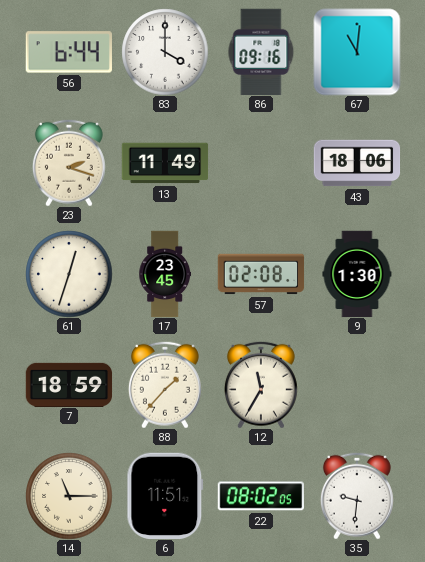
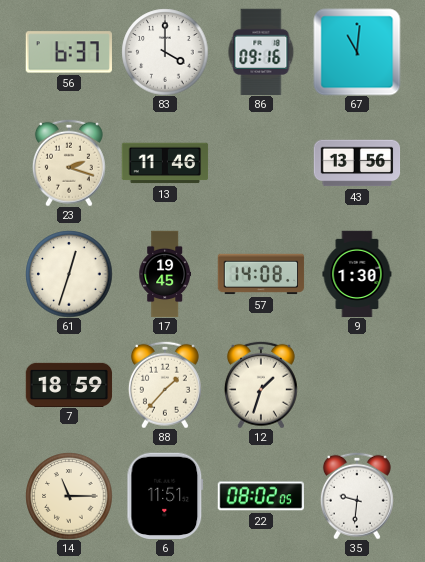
56: 6:44 -> 6:37
13: 11:49 -> 11:46
43: 18:06 -> 13:56
17: 23:45 -> 19:45
57: 02:08 -> 14:08
12: 11:35 -> 1:33
